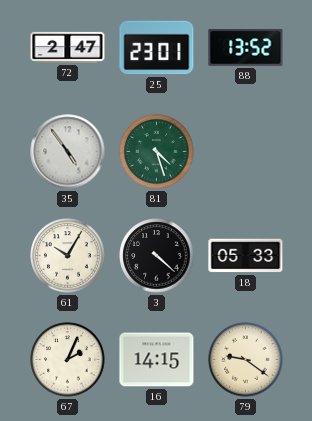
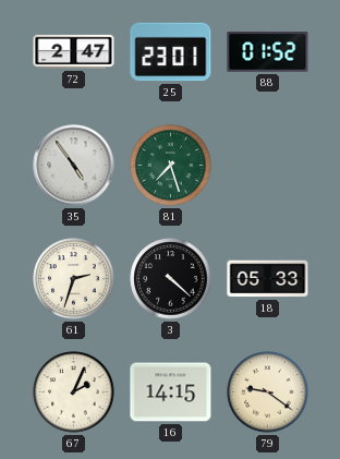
88: 13:52 -> 01:52
81: 4:27 -> 7:27
61: 10:05 -> 2:33
